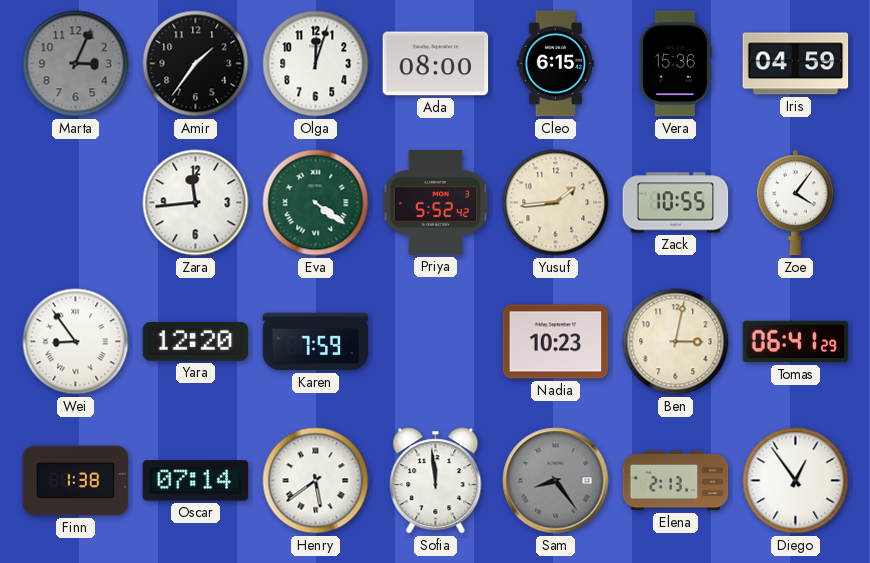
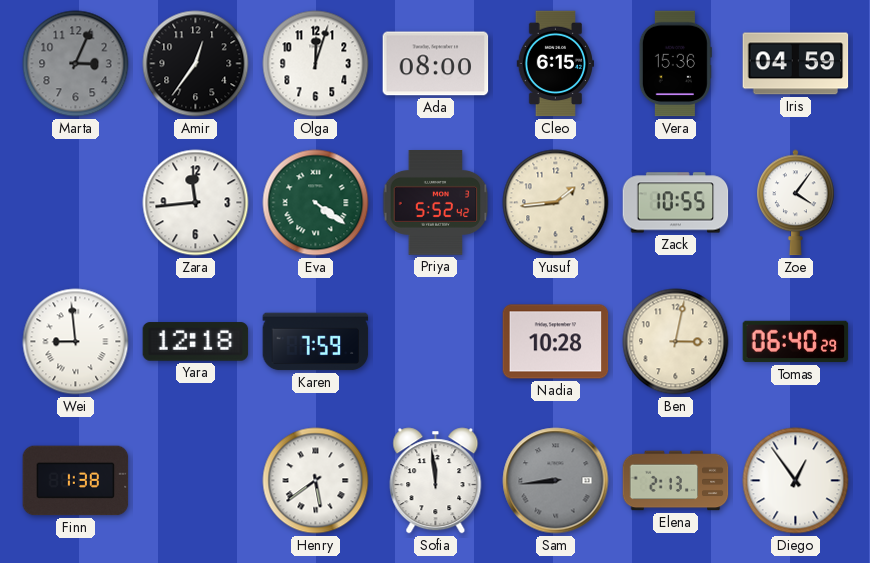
Amir: 1:36 -> 12:36
Wei: 8:54 -> 8:59
Yara: 12:20 -> 12:18
Nadia: 10:23 -> 10:28
Tomas: 06:41 -> 06:40
Oscar: 07:14 -> none
Sam: 8:24 -> 8:44
